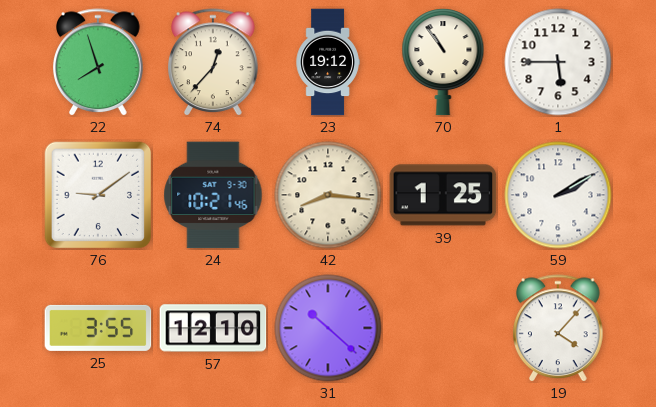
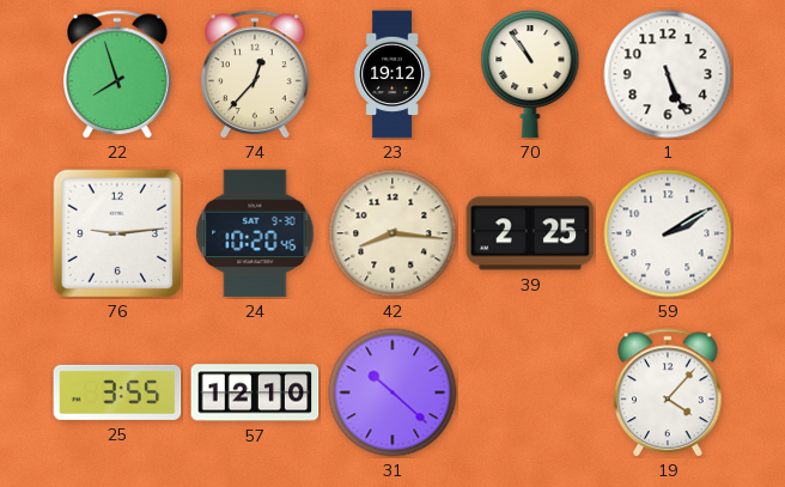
1: 5:45 -> 5:26
76: 9:09 -> 9:14
24: 10:21 -> 10:20
39: 1:25 -> 2:25
